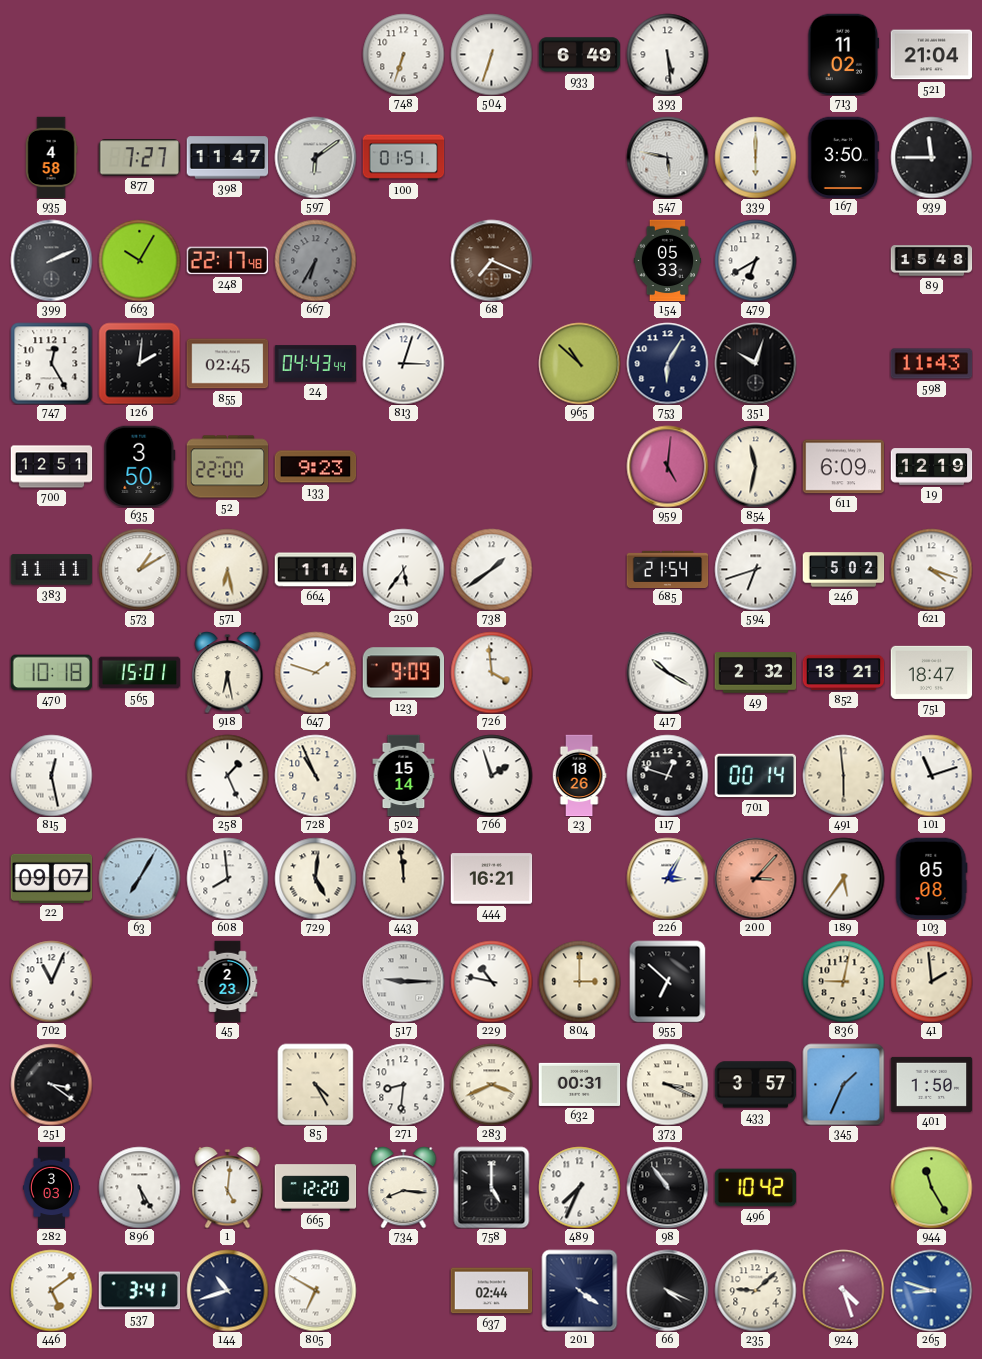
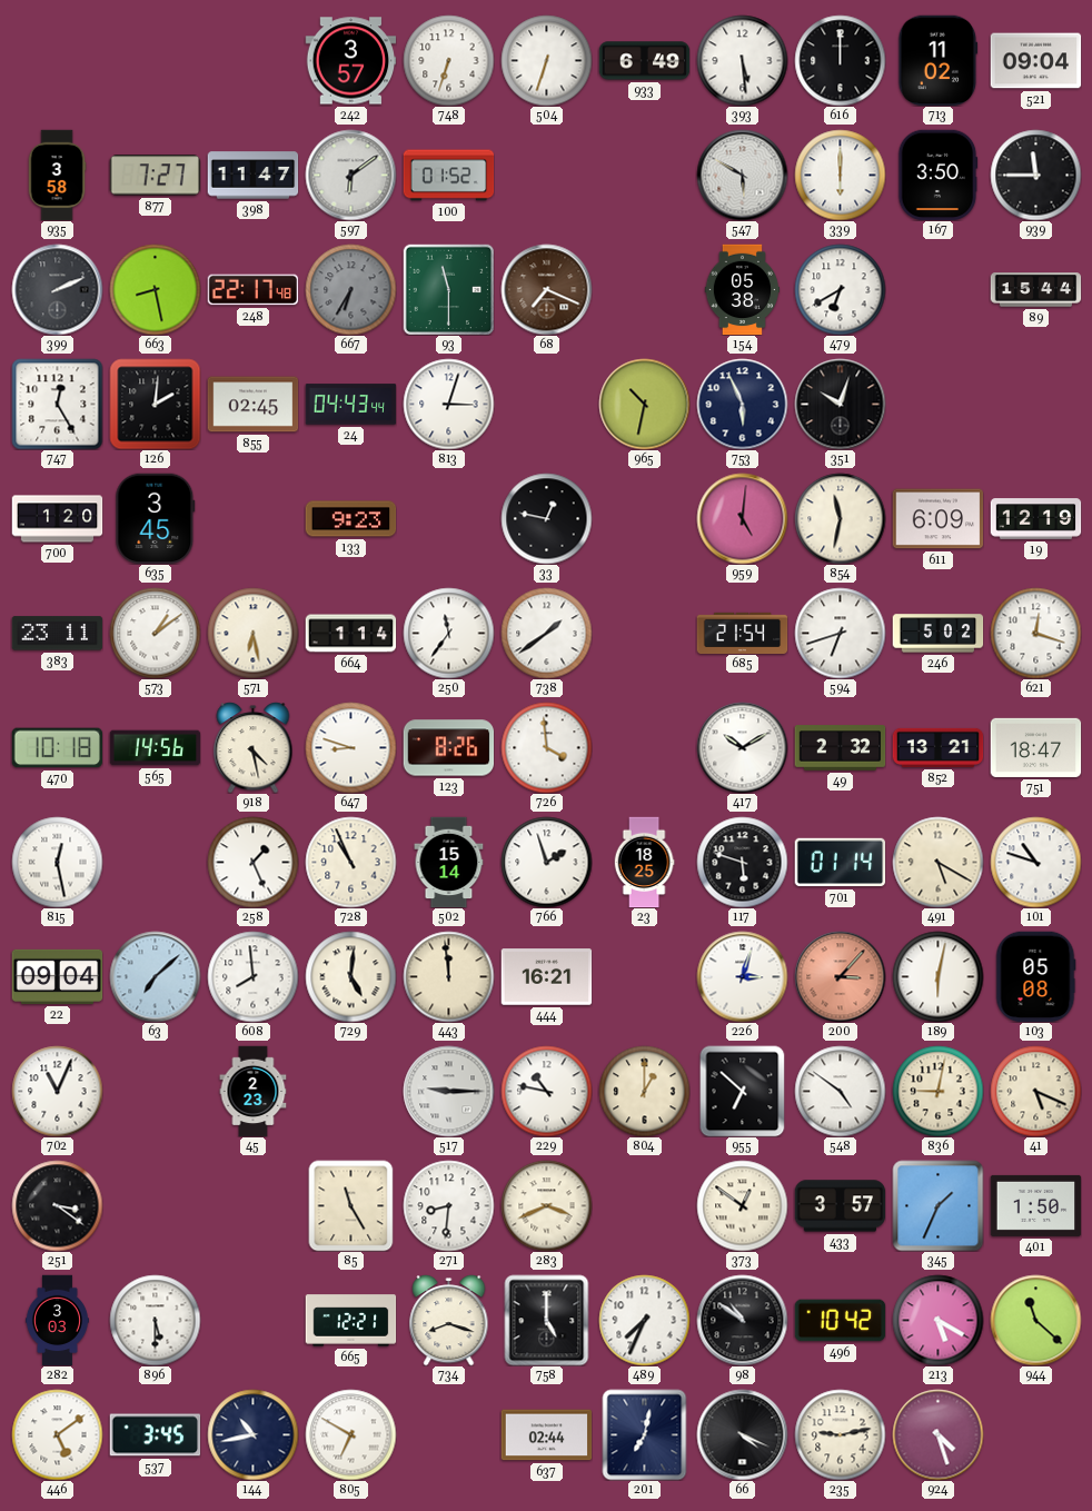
242: none -> 3:57
616: none -> 12:00
521: 21:04 -> 09:04
935: 4:58 -> 3:58
100: 01:51 -> 01:52
547: 5:47 -> 5:50
663: 10:05 -> 8:28
93: none -> 11:30
154: 05:33 -> 05:38
89: 15:48 -> 15:44
965: 10:52 -> 10:32
753: 6:05 -> 5:56
598: 11:43 -> none
700: 12:51 -> 1:20
635: 3:50 -> 3:45
52: 22:00 -> none
33: none -> 12:47
383: 11:11 -> 23:11
573: 1:10 -> 1:09
250: 5:36 -> 11:36
621: 4:18 -> 12:18
565: 15:01 -> 14:56
918: 6:28 -> 4:28
647: 1:48 -> 8:48
123: 9:09 -> 8:26
417: 10:20 -> 10:10
23: 18:26 -> 18:25
117: 12:48 -> 5:48
701: 00:14 -> 01:14
491: 5:59 -> 5:20
101: 11:12 -> 10:48
22: 09:07 -> 09:04
63: 7:05 -> 7:08
226: 3:05 -> 3:03
189: 5:36 -> 6:02
804: 3:00 -> 1:00
548: none -> 4:51
41: 1:59 -> 5:19
85: 4:25 -> 11:25
632: 00:31 -> none
373: 3:19 -> 12:51
896: 5:25 -> 5:30
1: 5:01 -> none
665: 12:20 -> 12:21
734: 8:16 -> 8:18
98: 10:54 -> 10:51
213: none -> 5:20
944: 11:25 -> 11:22
537: 3:41 -> 3:45
144: 10:42 -> 10:43
201: 4:21 -> 7:02
235: 9:08 -> 9:13
265: 8:48 -> none
